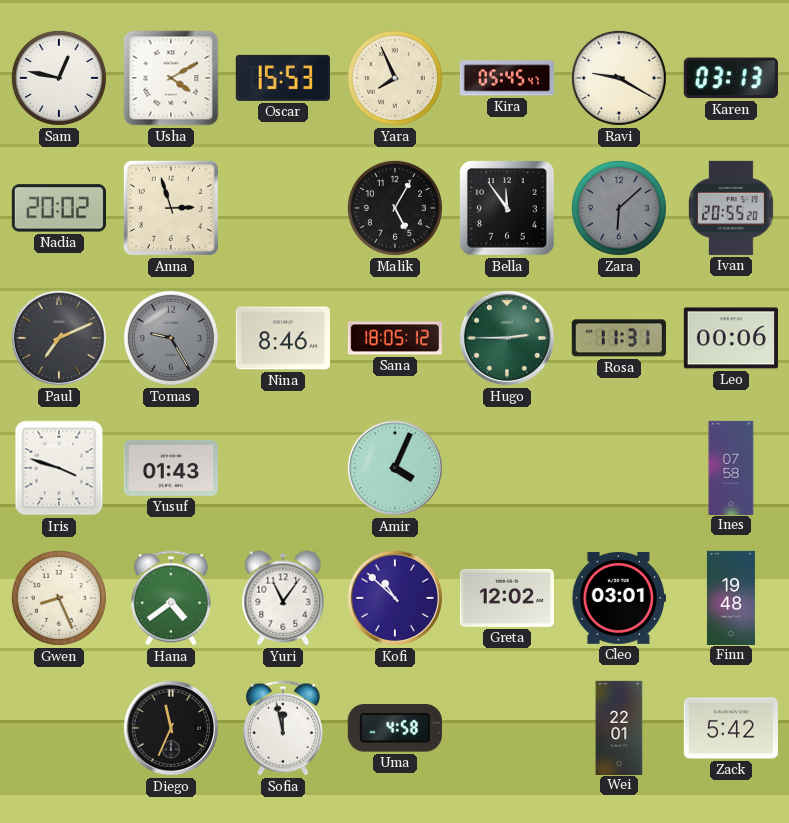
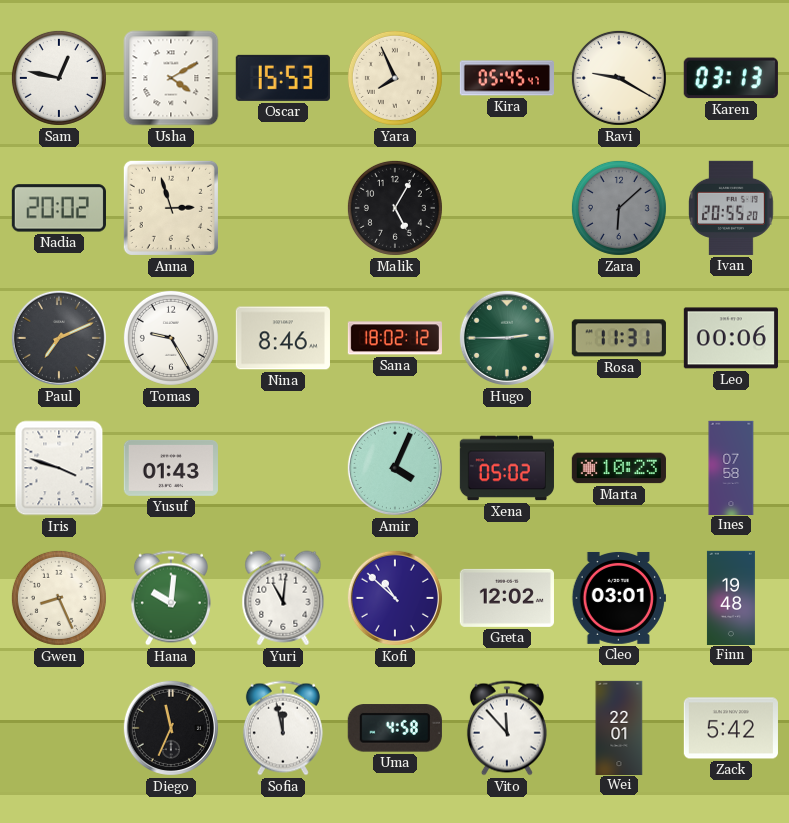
Bella: 11:54 -> none
Tomas dial: grey -> white
Sana: 18:05 -> 18:02
Xena: none -> 05:02
Marta: none -> 10:23
Hana: 4:39 -> 10:01
Yuri: 11:06 -> 11:01
Vito: none -> 11:53
